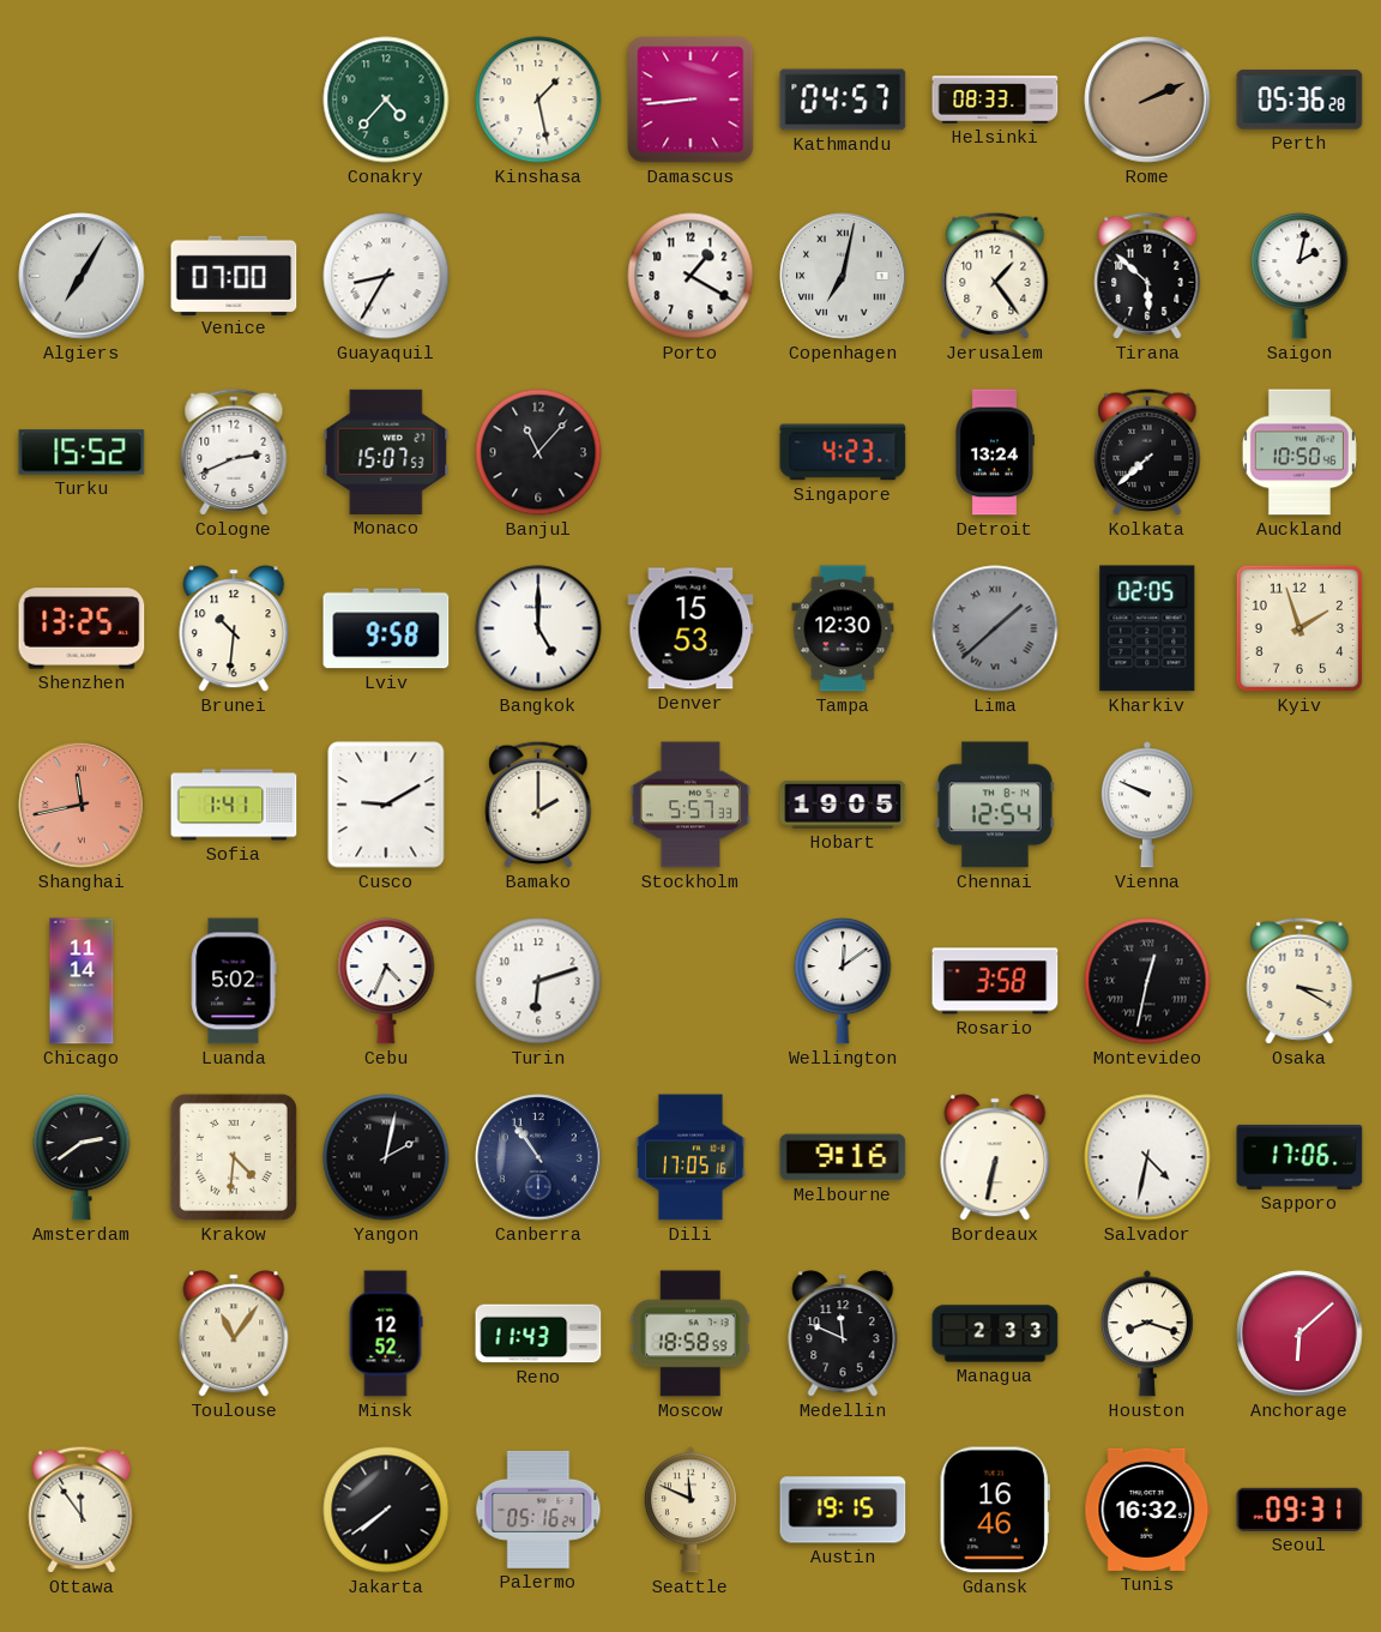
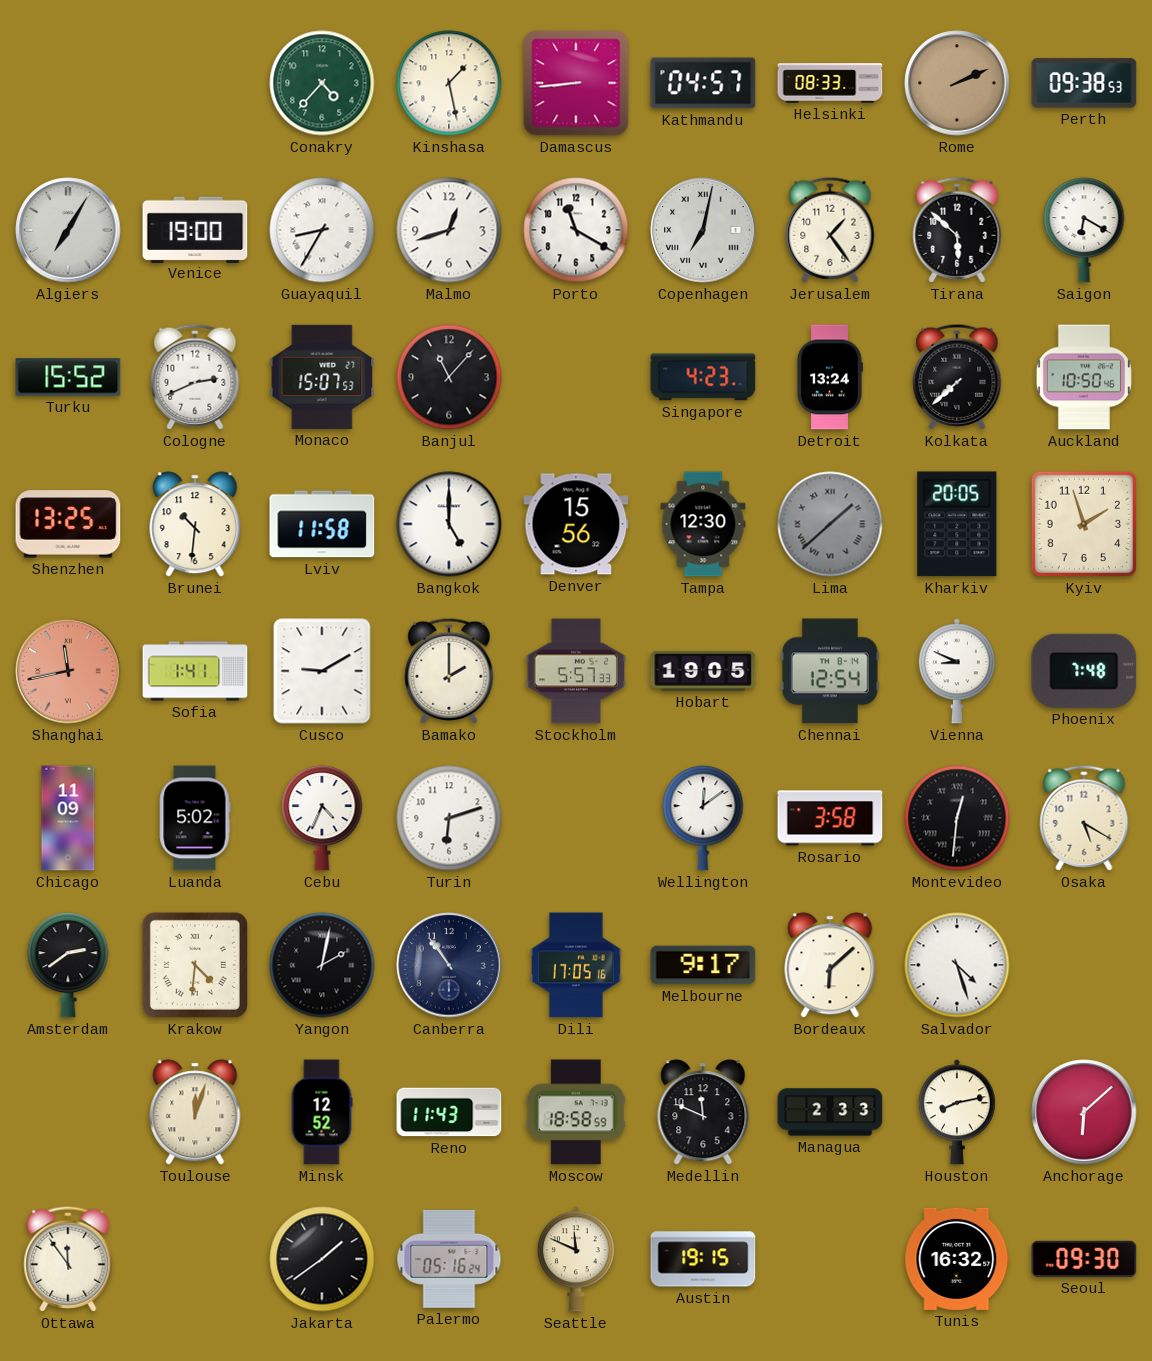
Perth: 05:36 -> 09:38
Venice: 07:00 -> 19:00
Malmo: none -> 12:42
Porto: 1:20 -> 11:20
Saigon: 2:02 -> 6:20
Lviv: 9:58 -> 11:58
Denver: 15:53 -> 15:56
Kharkiv: 02:05 -> 20:05
Vienna: 9:49 -> 8:49
Phoenix: none -> 7:48
Chicago: 11:14 -> 11:09
Montevideo: 12:32 -> 12:31
Osaka: 3:20 -> 5:20
Melbourne: 9:16 -> 9:17
Bordeaux: 6:32 -> 6:08
Salvador: 4:32 -> 4:27
Sapporo: 17:06 -> none
Toulouse: 11:06 -> 12:03
Houston: 8:18 -> 8:13
Jakarta: 7:39 -> 1:39
Gdansk: 16:46 -> none
Seoul: 09:31 -> 09:30
